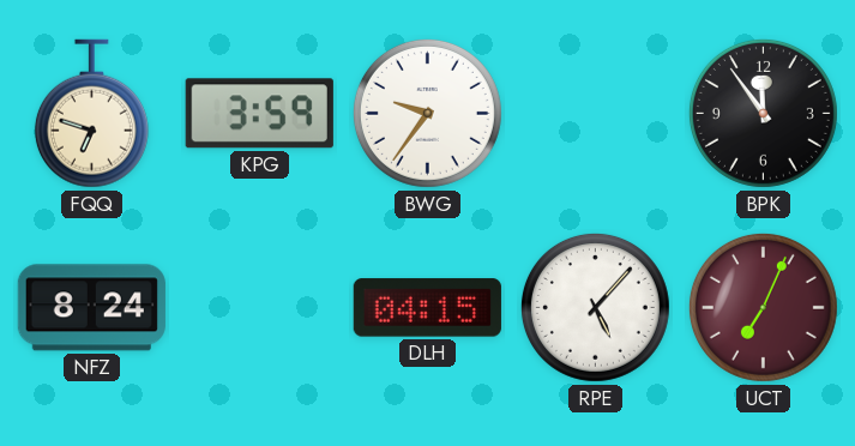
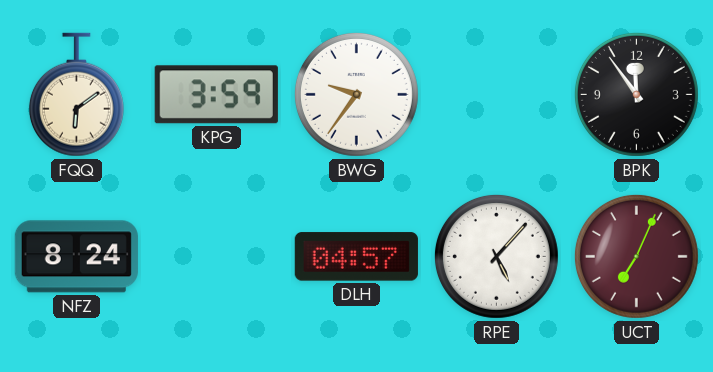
FQQ: 6:48 -> 6:09
DLH: 04:15 -> 04:57
